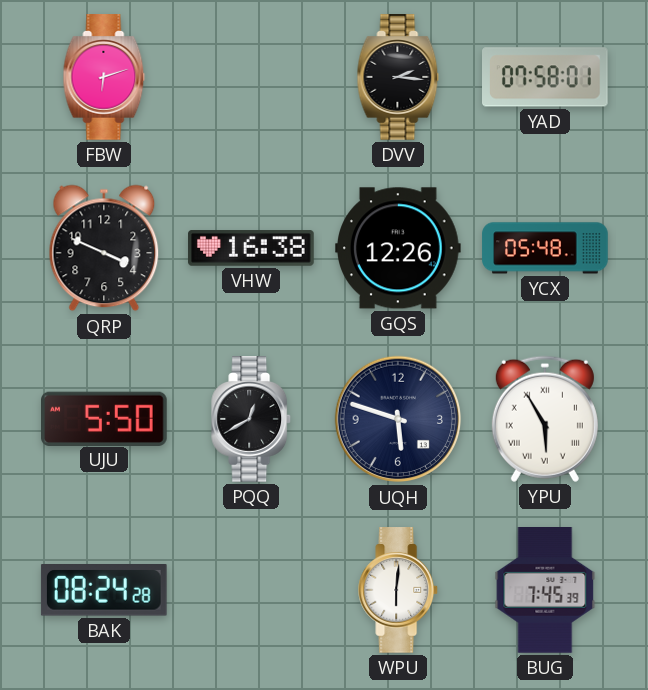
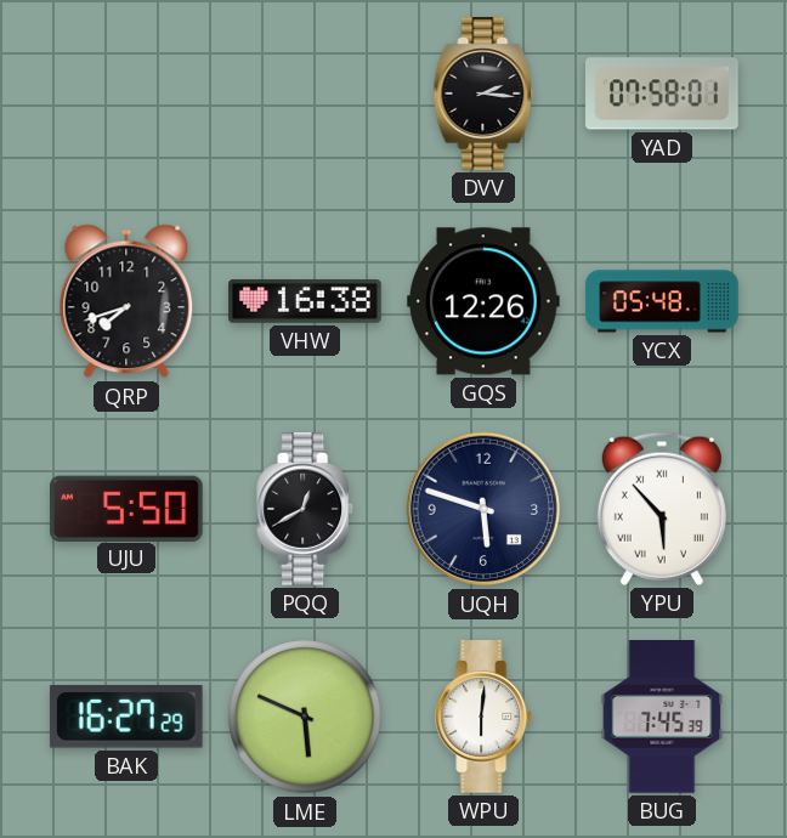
FBW: 6:12 -> none
QRP: 3:49 -> 7:42
YPU: 5:55 -> 5:53
BAK: 08:24 -> 16:27
LME: none -> 5:49
